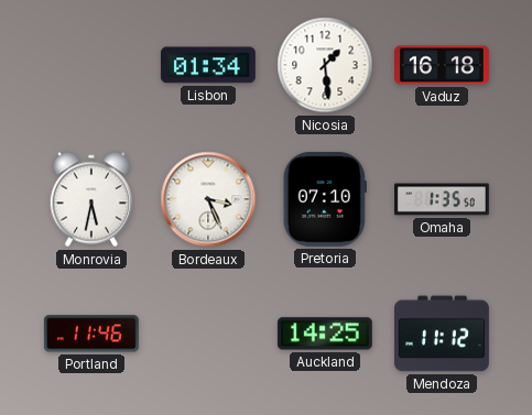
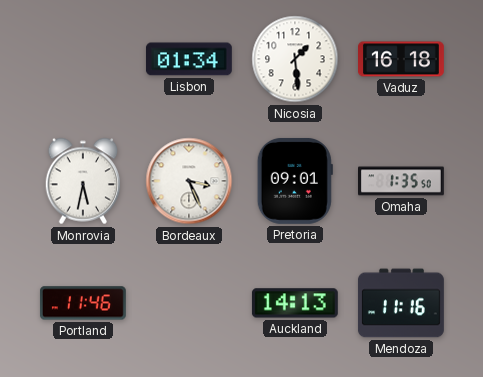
Pretoria: 07:10 -> 09:01
Auckland: 14:25 -> 14:13
Mendoza: 11:12 -> 11:16
